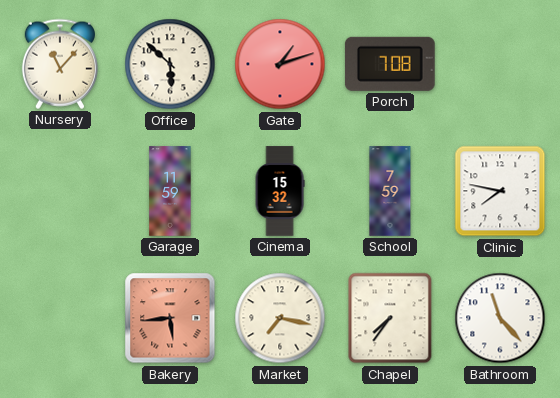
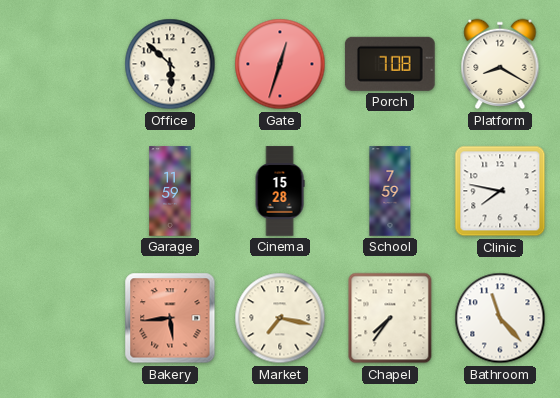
Nursery: 11:07 -> none
Gate: 1:12 -> 12:33
Platform: none -> 8:20
Cinema: 15:32 -> 15:28
